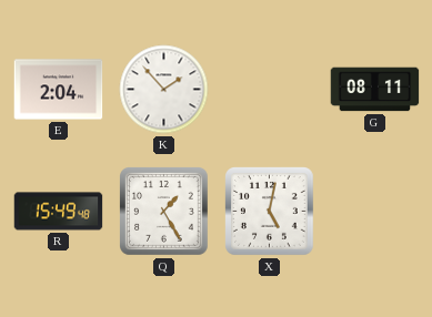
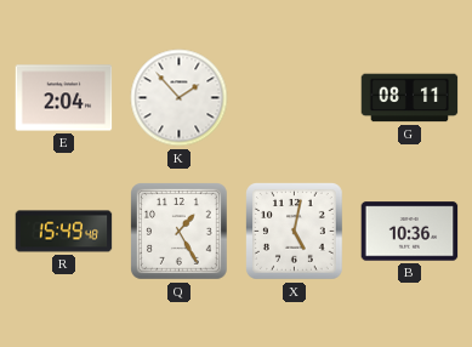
B: none -> 10:36
